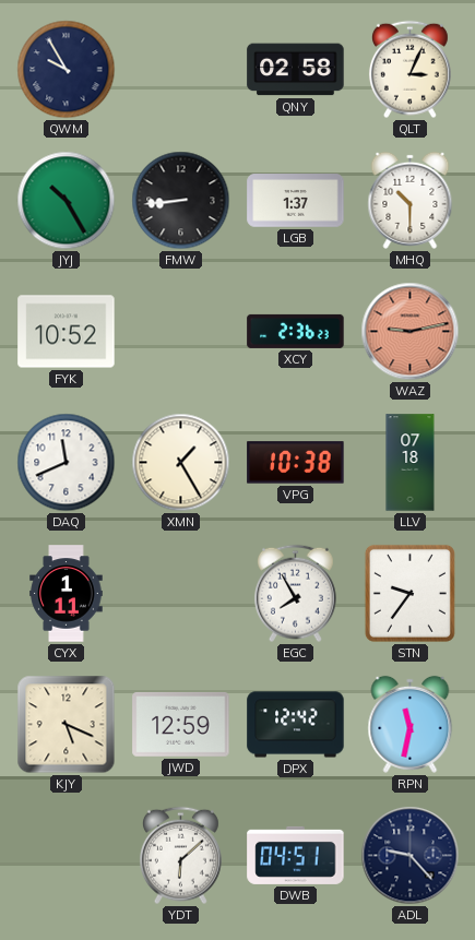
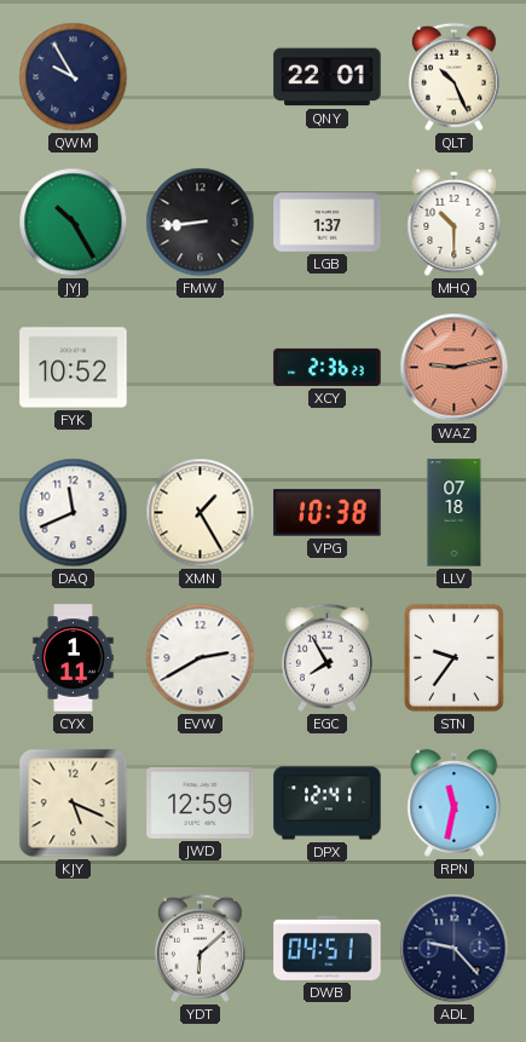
QNY: 02:58 -> 22:01
QLT: 3:04 -> 10:26
EVW: none -> 2:40
DPX: 12:42 -> 12:41
